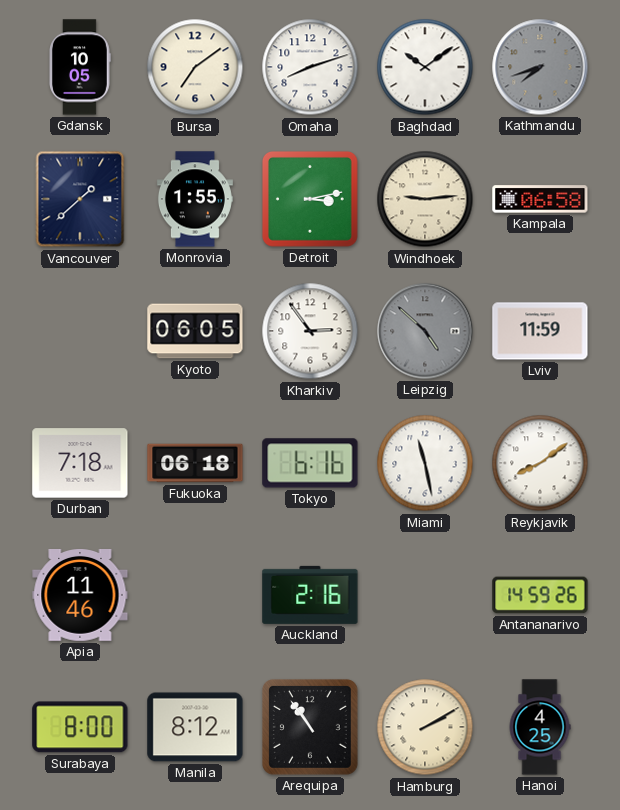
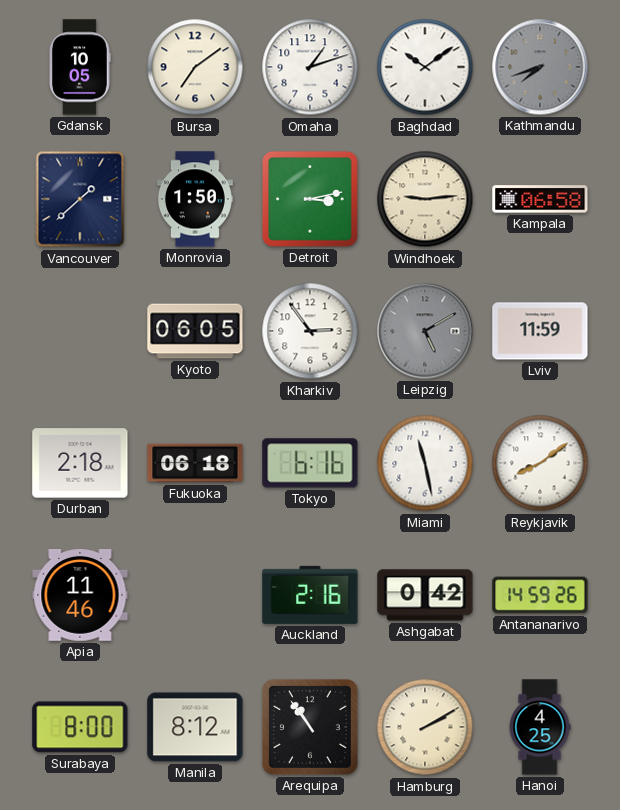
Omaha: 8:12 -> 1:12
Monrovia: 1:55 -> 1:50
Leipzig: 4:52 -> 5:10
Durban: 7:18 -> 2:18
Ashgabat: none -> 0:42
